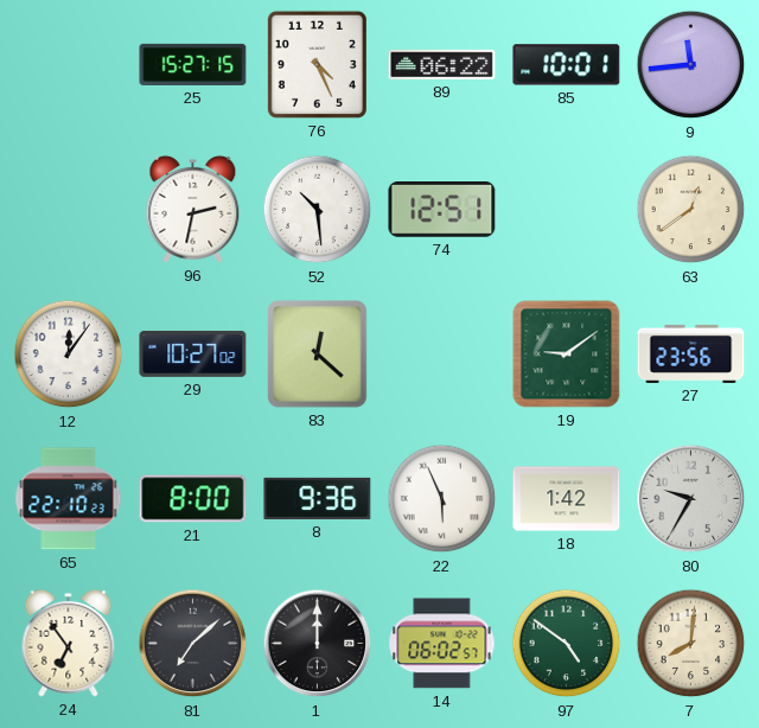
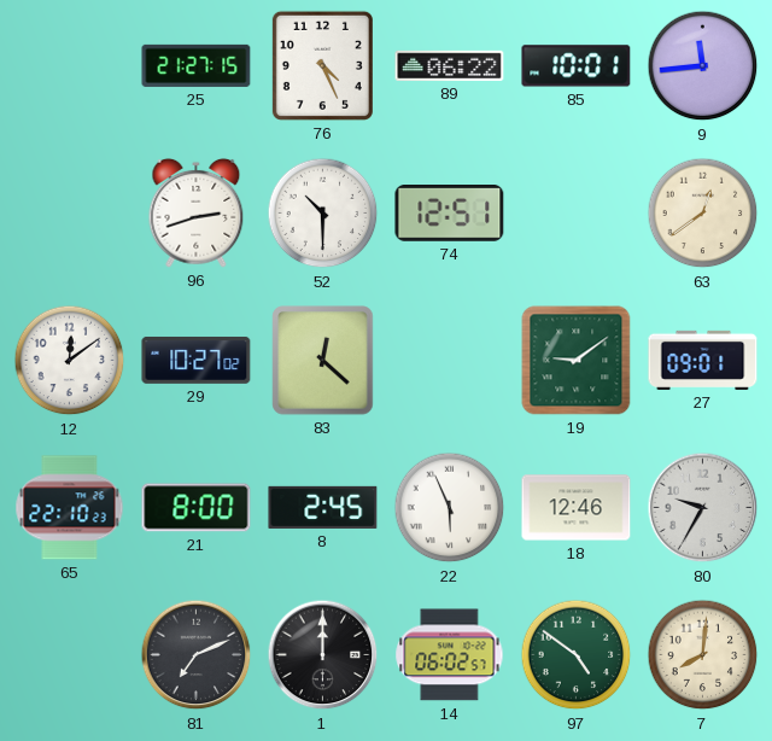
25: 15:27 -> 21:27
96: 2:32 -> 2:42
52: 10:29 -> 10:30
12: 12:06 -> 12:09
27: 23:56 -> 09:01
8: 9:36 -> 2:45
18: 1:42 -> 12:46
24: 6:54 -> none
81: 7:08 -> 7:11
